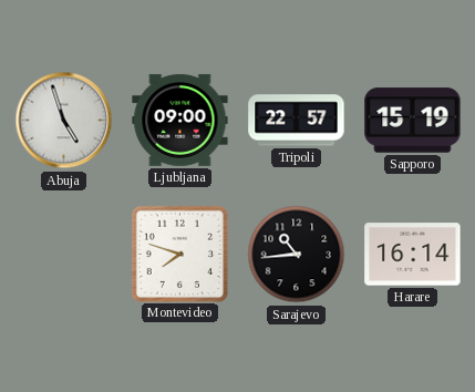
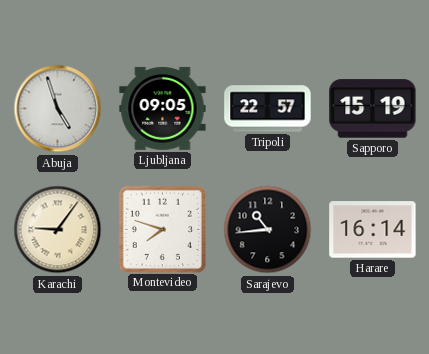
Ljubljana: 09:00 -> 09:05
Karachi: none -> 9:06
